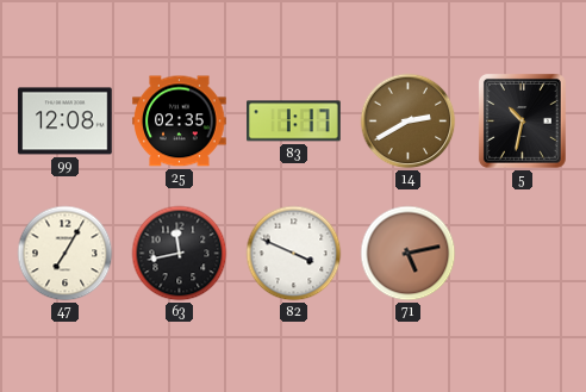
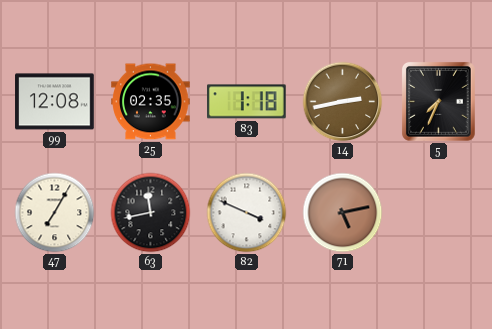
83: 1:17 -> 1:18
14: 2:40 -> 2:43
5: 10:32 -> 7:34
